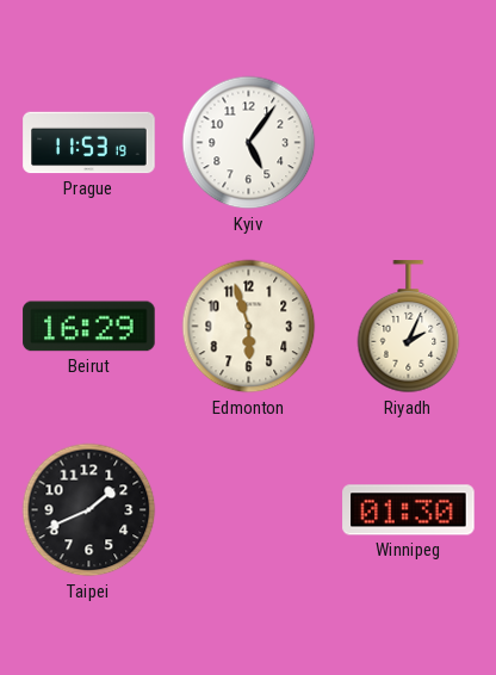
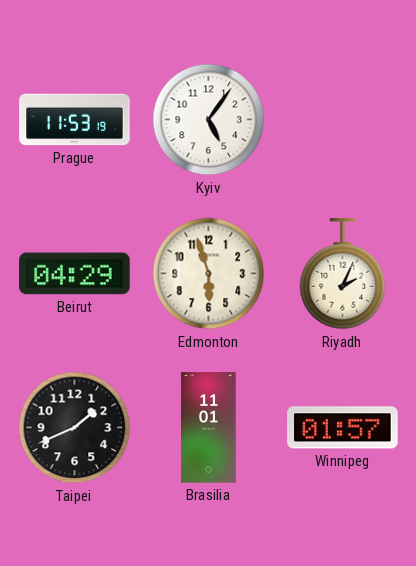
Beirut: 16:29 -> 04:29
Brasilia: none -> 11:01
Winnipeg: 01:30 -> 01:57
